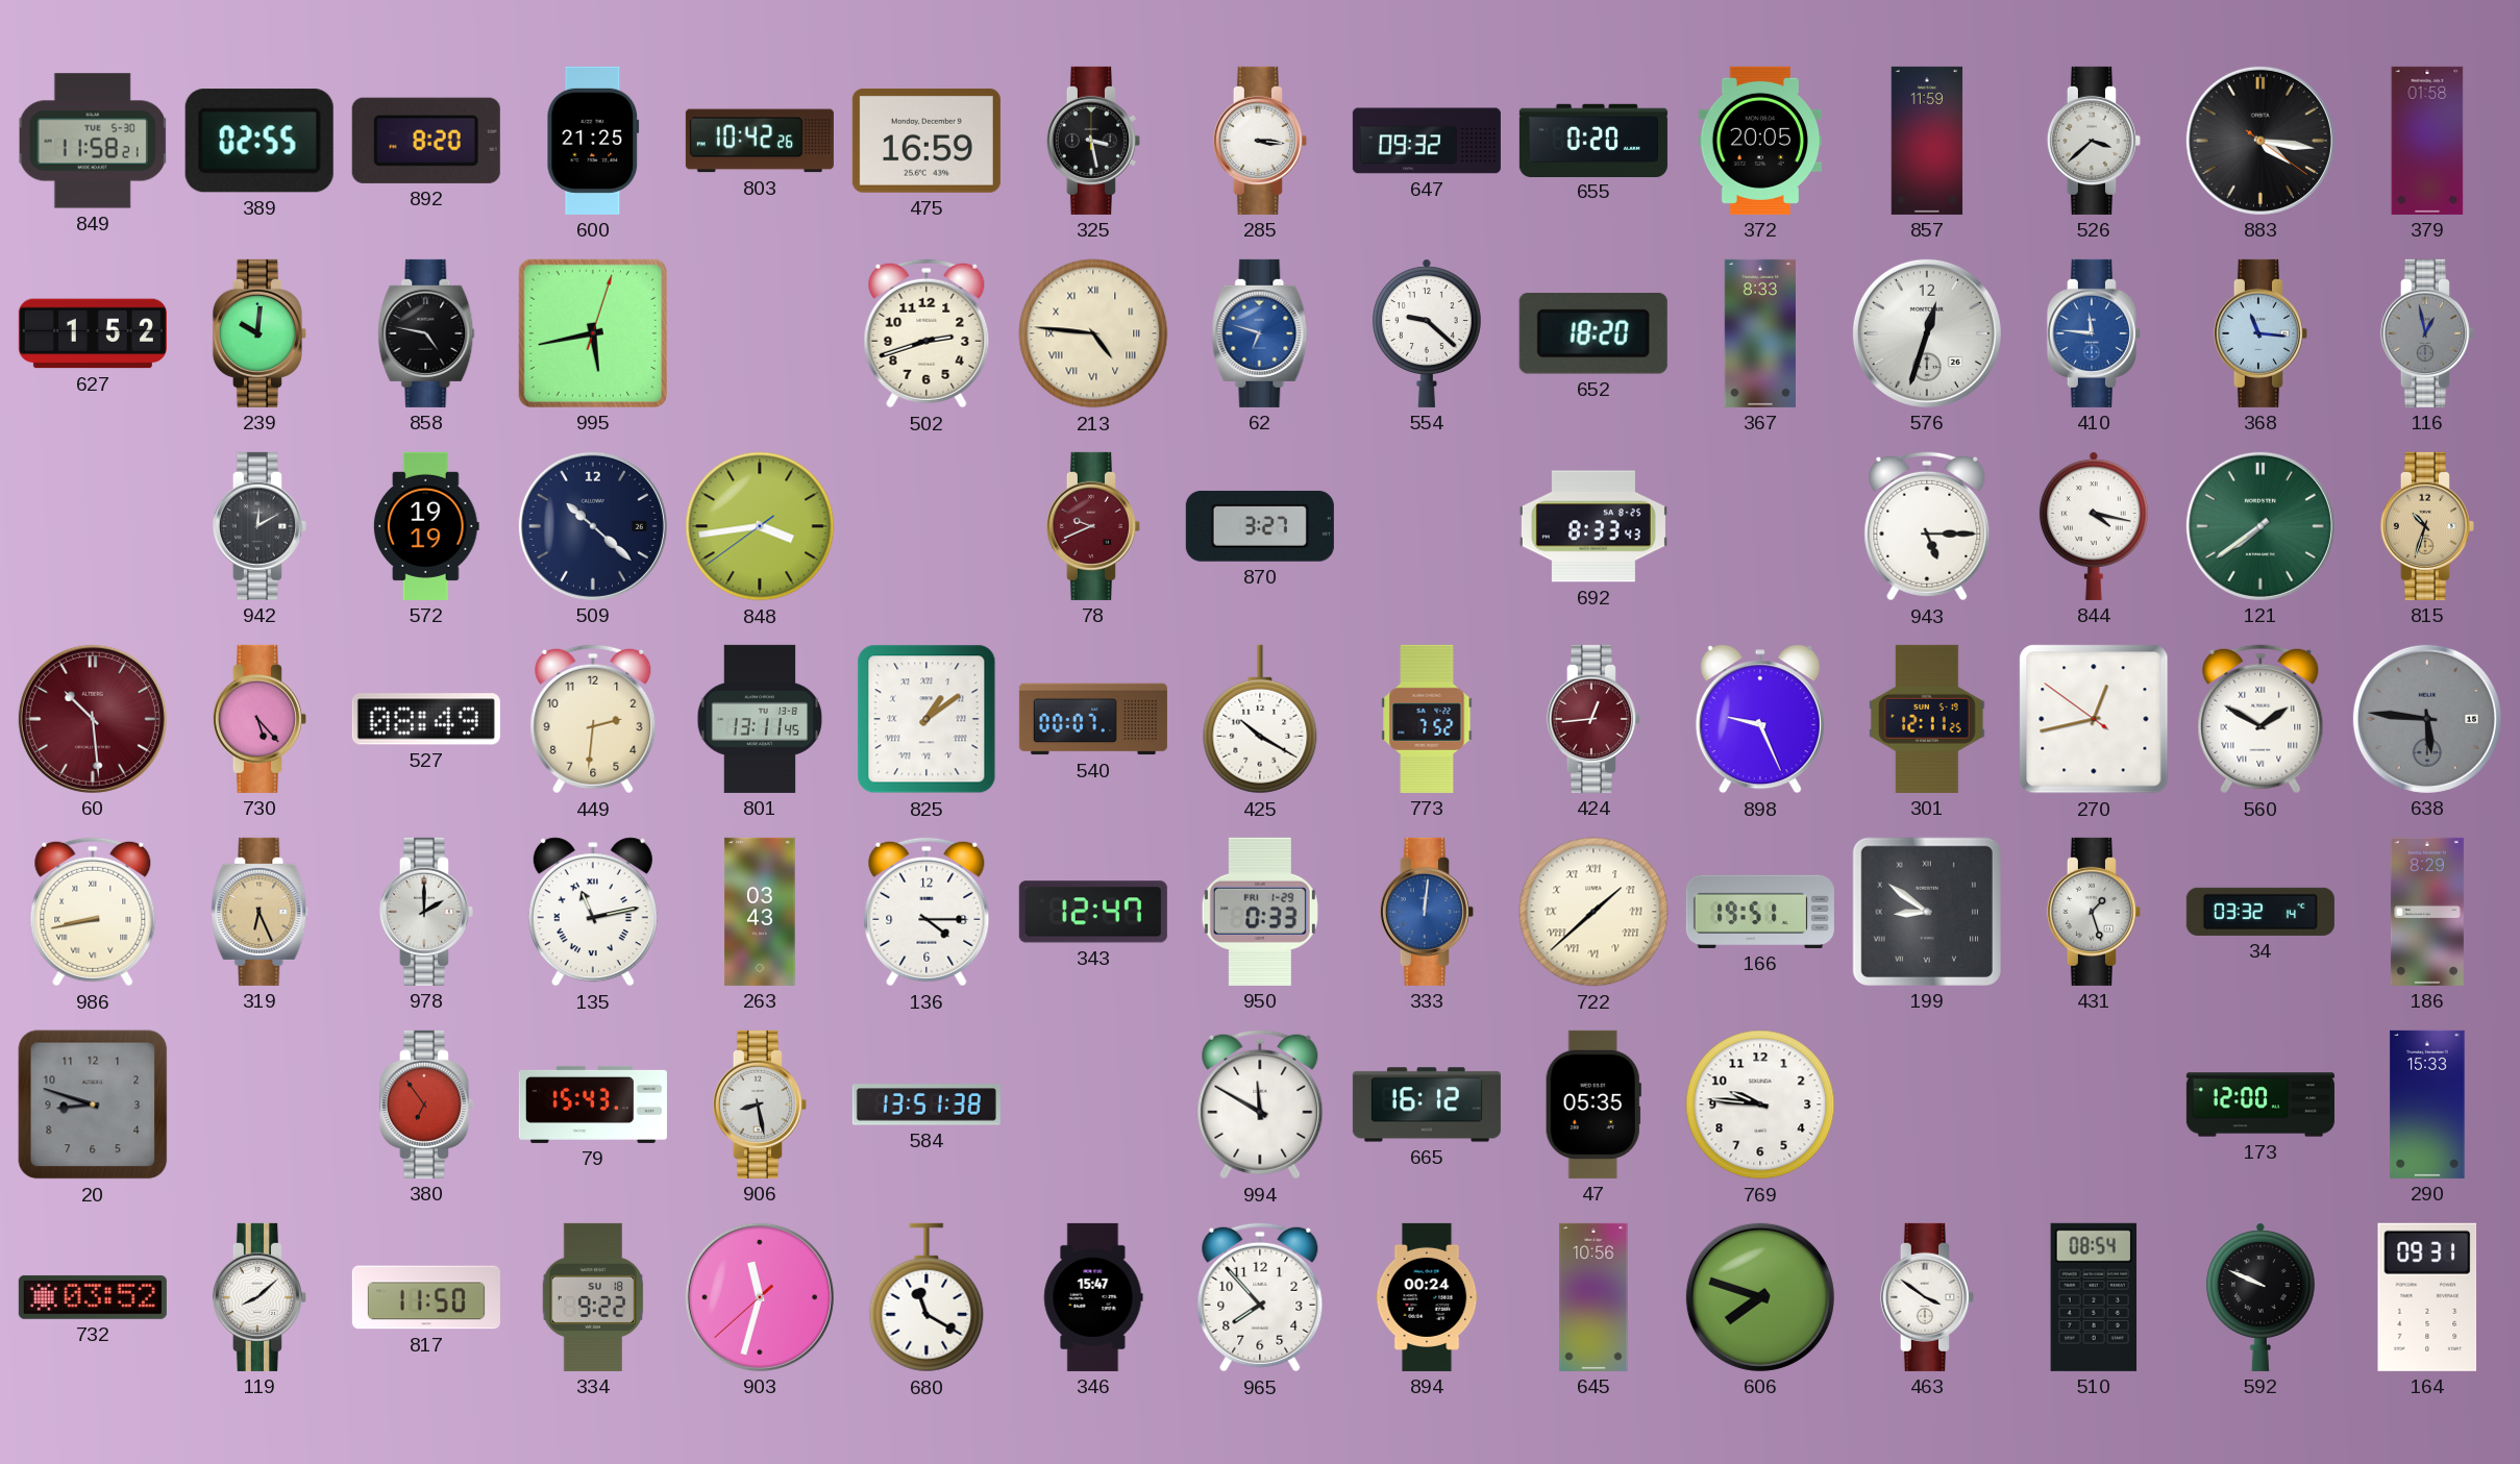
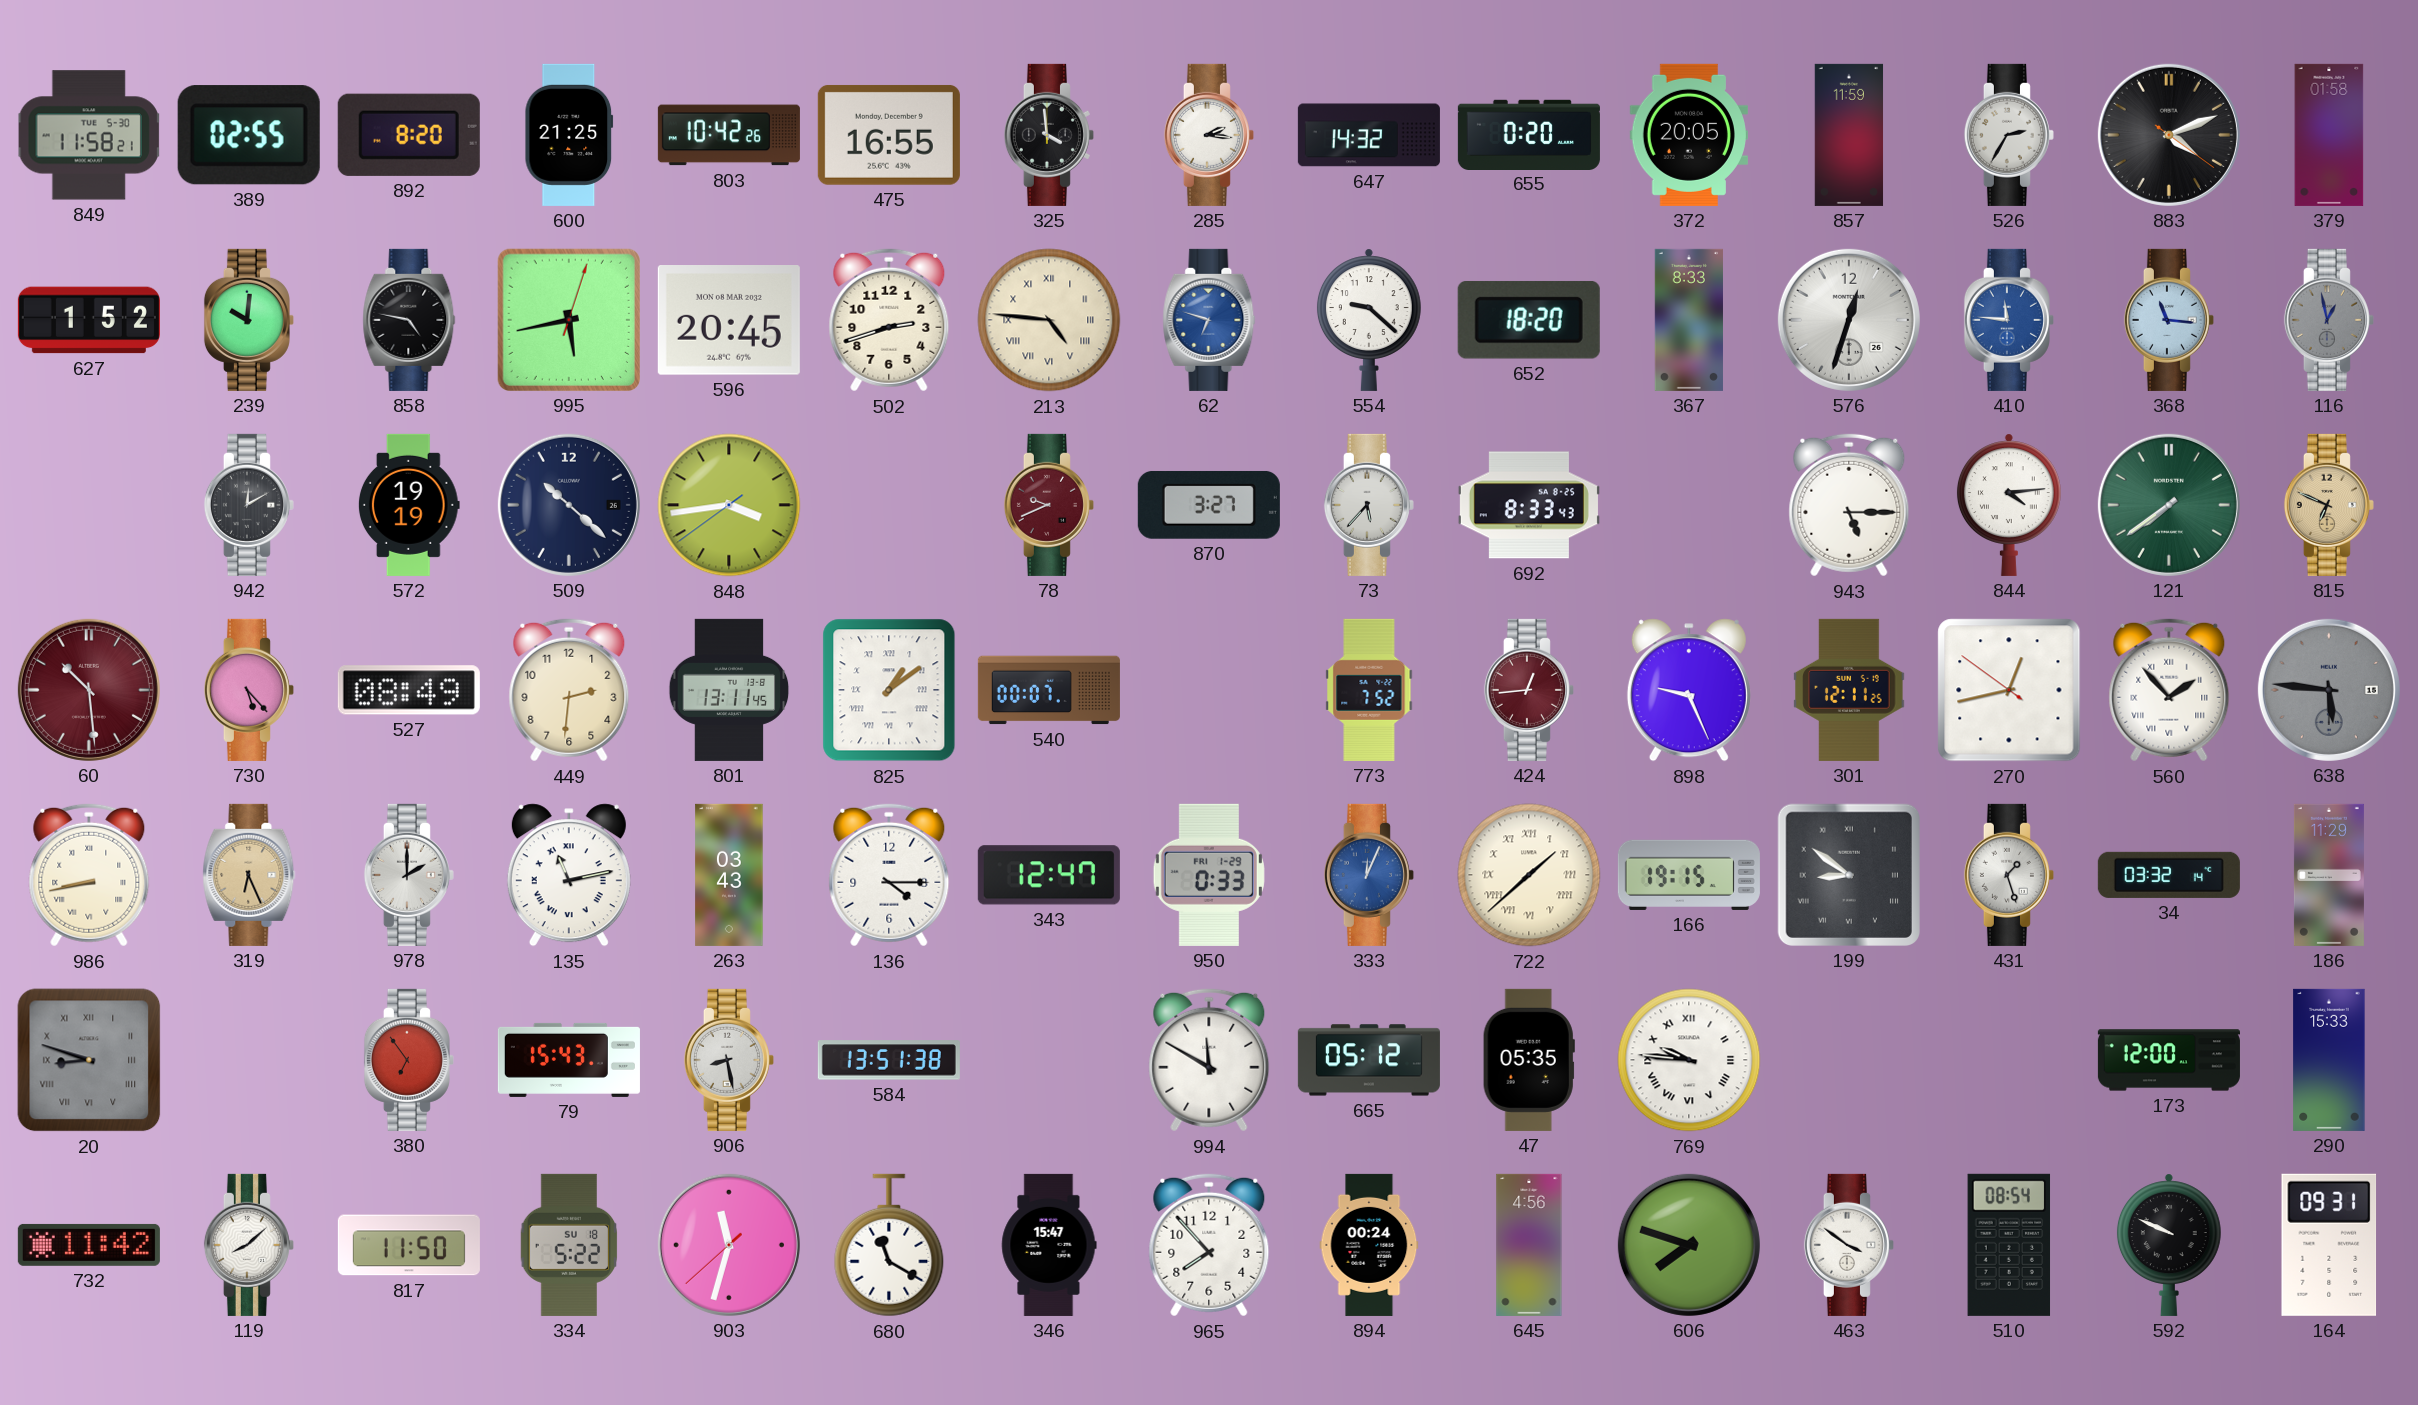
475: 16:59 -> 16:55
325: 3:28 -> 3:59
285: 3:16 -> 2:16
647: 09:32 -> 14:32
526: 3:38 -> 2:35
883: 4:16 -> 4:11
596: none -> 20:45
73: none -> 5:37
844: 4:17 -> 4:14
815: 10:33 -> 6:49
425: 10:20 -> none
560: 1:50 -> 1:53
333: 12:01 -> 12:04
166: 19:51 -> 19:15
186: 8:29 -> 11:29
20 numerals: Arabic -> Roman
665: 16:12 -> 05:12
769 numerals: Arabic -> Roman
732: 03:52 -> 11:42
334: 9:22 -> 5:22
645: 10:56 -> 4:56
